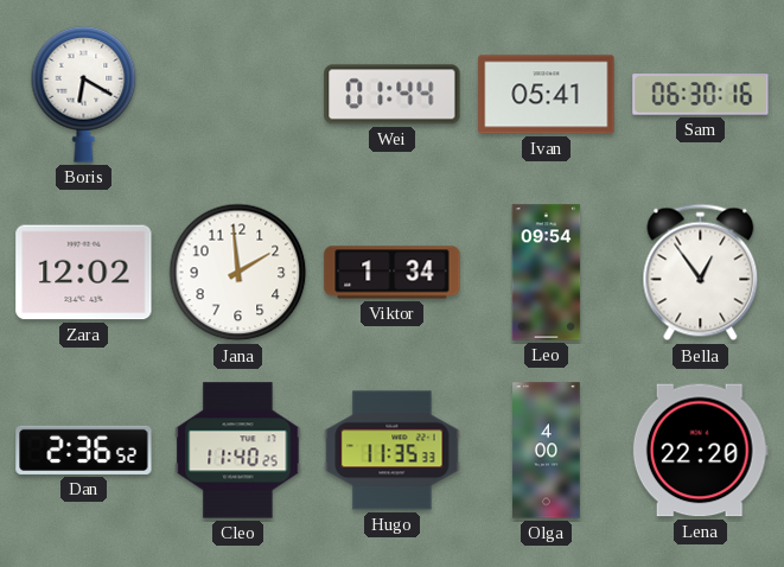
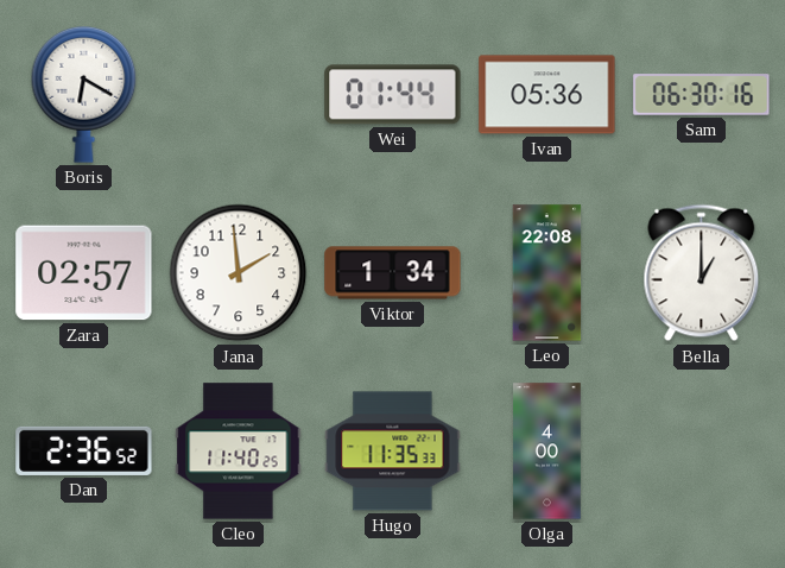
Ivan: 05:41 -> 05:36
Zara: 12:02 -> 02:57
Leo: 09:54 -> 22:08
Bella: 12:54 -> 1:00
Lena: 22:20 -> none
